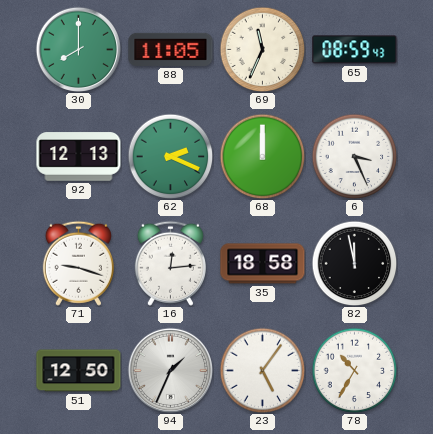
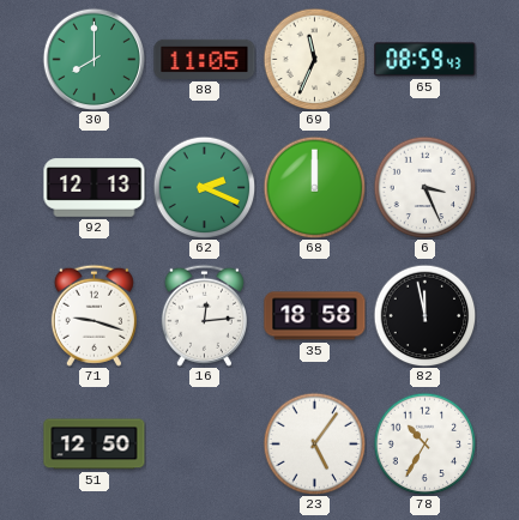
94: 1:34 -> none
